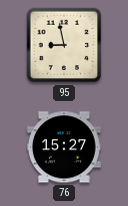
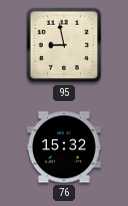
76: 15:27 -> 15:32
